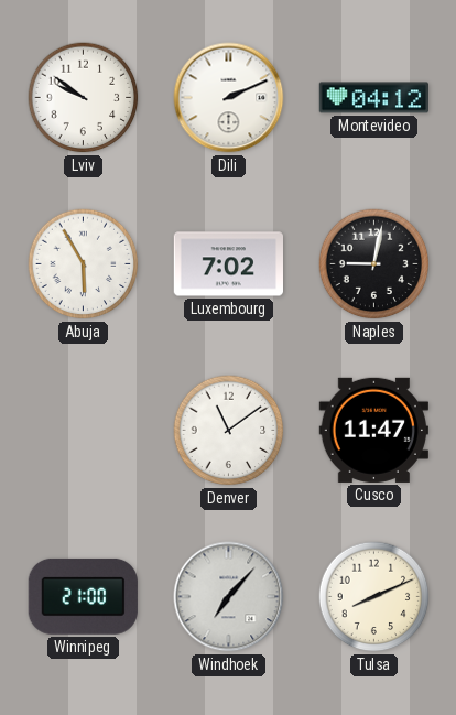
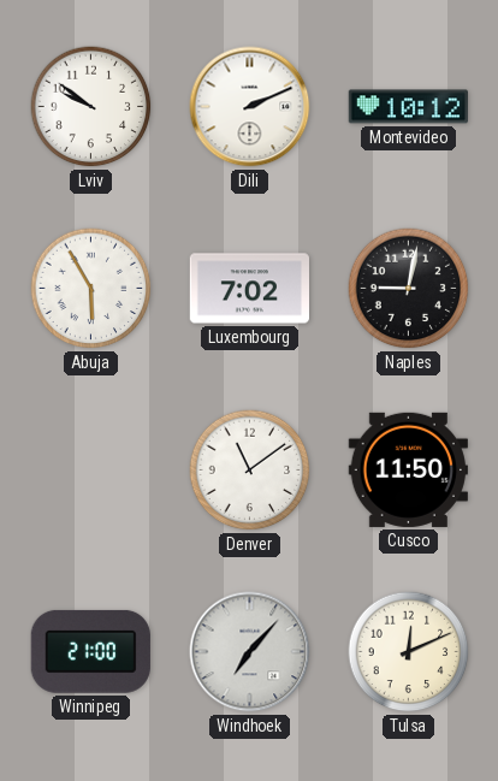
Montevideo: 04:12 -> 10:12
Cusco: 11:47 -> 11:50
Tulsa: 8:11 -> 12:11
